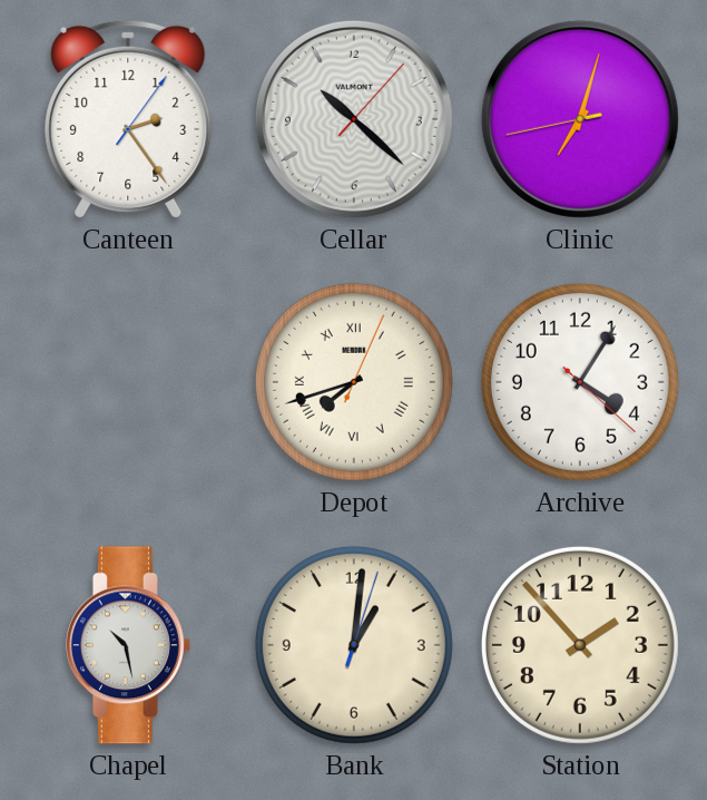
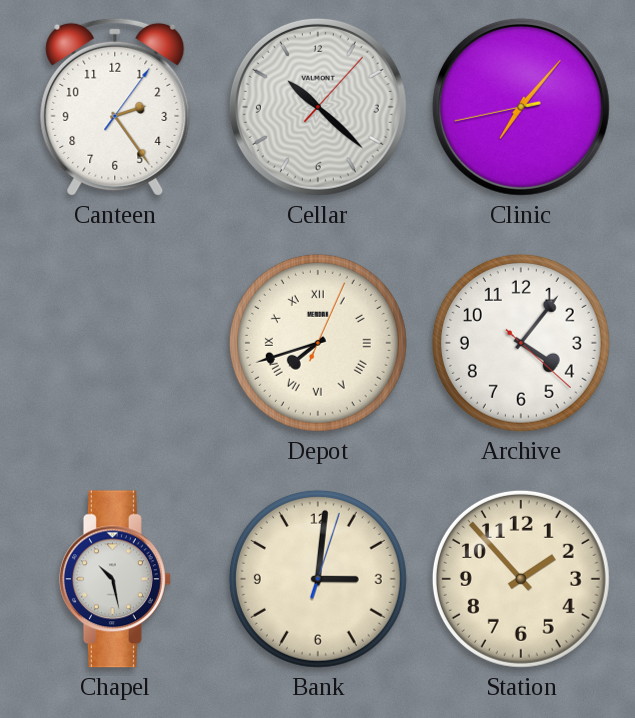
Clinic: 7:02 -> 7:06
Archive: 4:05 -> 4:06
Bank: 1:01 -> 3:01
